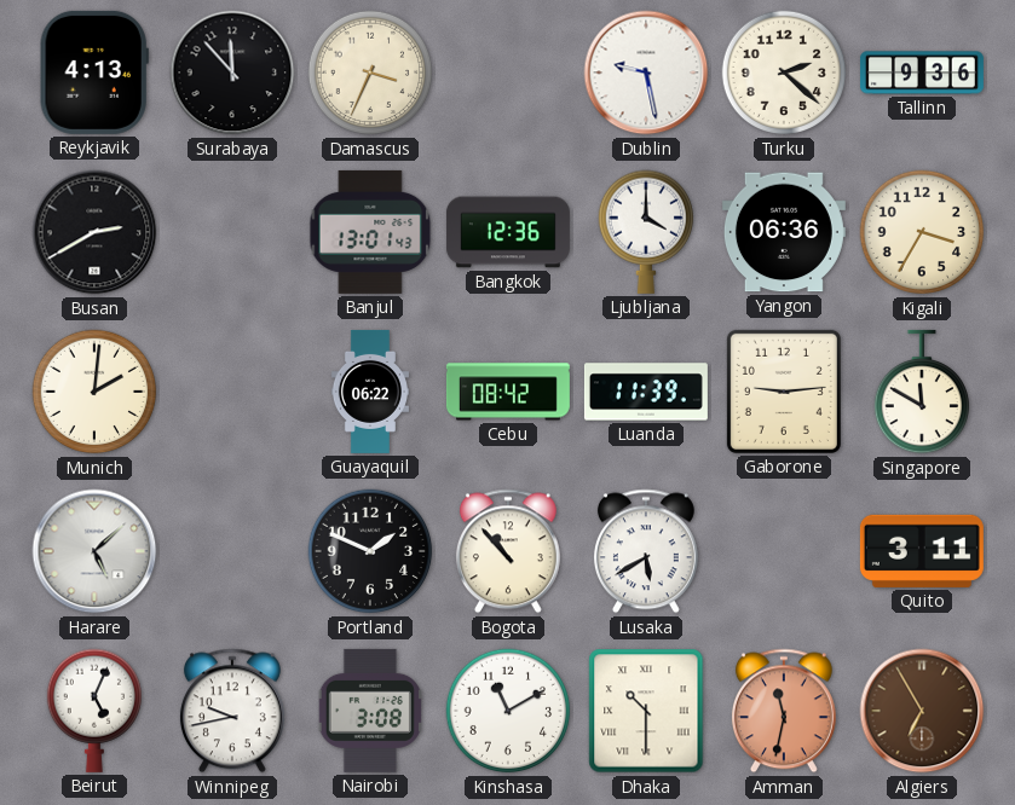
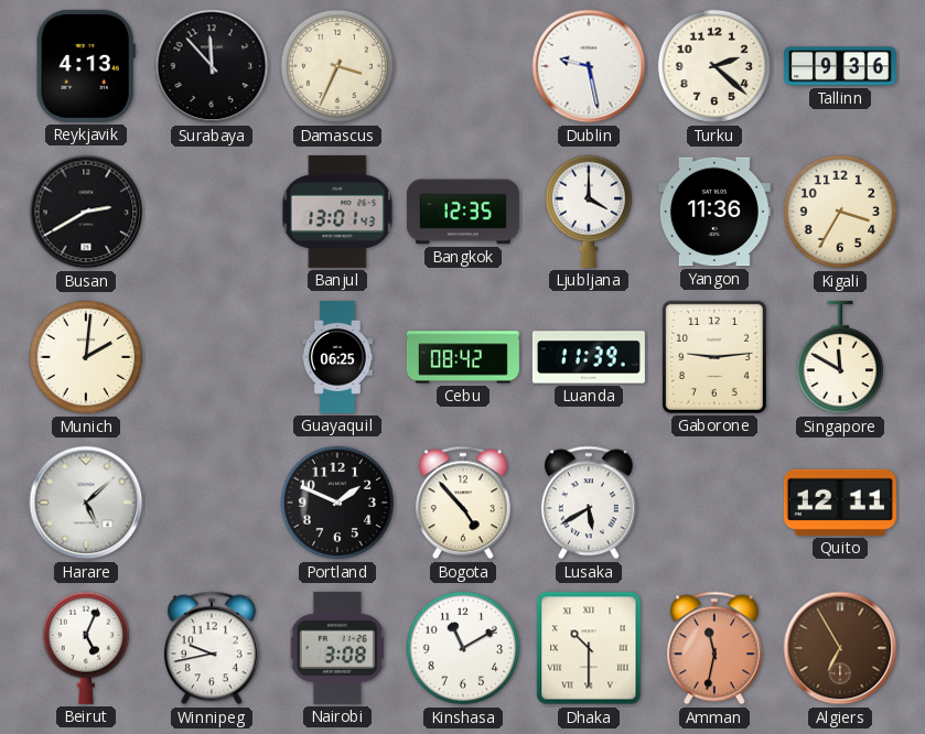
Bangkok: 12:36 -> 12:35
Yangon: 06:36 -> 11:36
Guayaquil: 06:22 -> 06:25
Bogota: 10:53 -> 4:53
Quito: 3:11 -> 12:11
